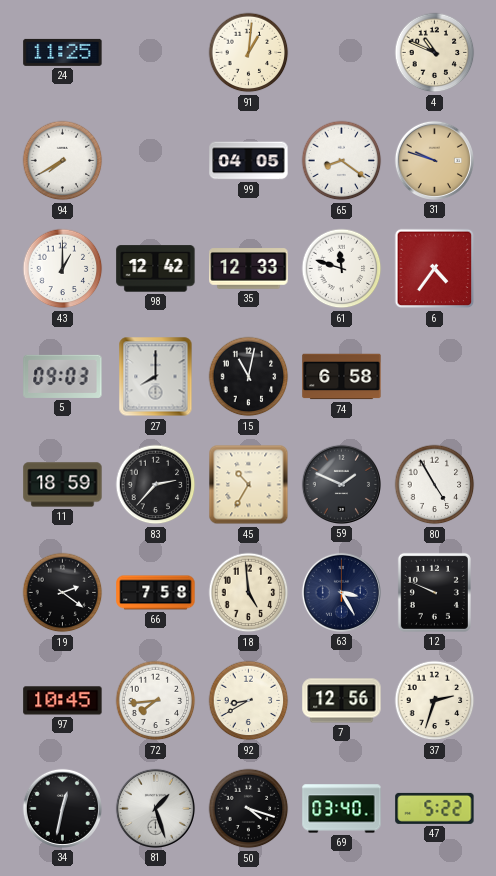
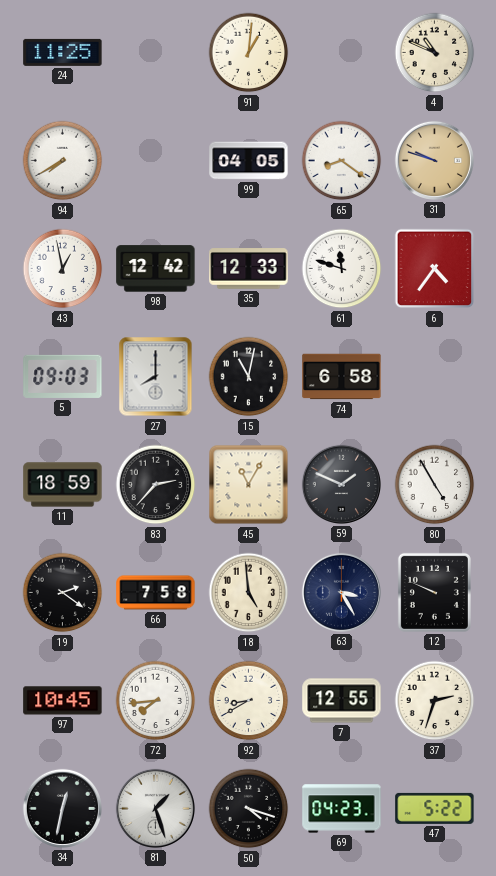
43: 1:00 -> 12:58
45: 10:35 -> 11:05
7: 12:56 -> 12:55
69: 03:40 -> 04:23
